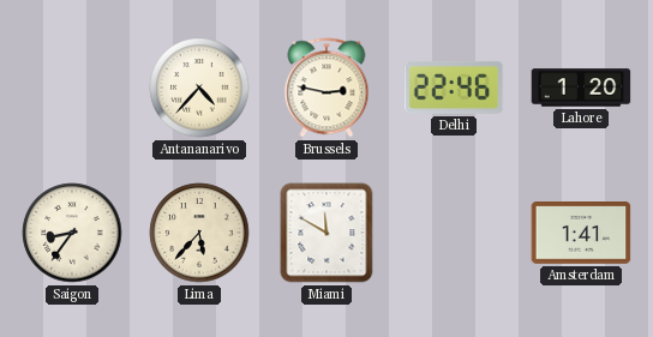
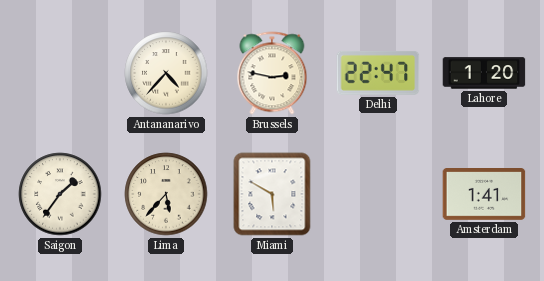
Delhi: 22:46 -> 22:47
Saigon: 8:36 -> 1:36
Miami: 11:50 -> 5:50
